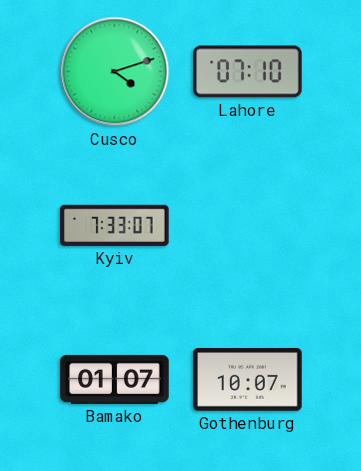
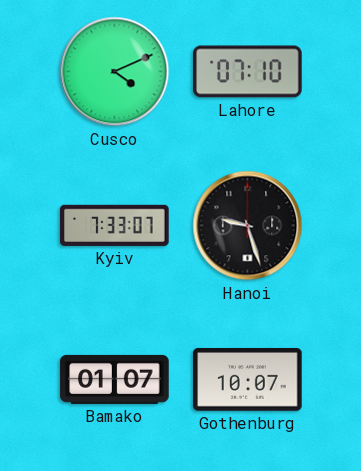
Cusco: 4:12 -> 4:11
Hanoi: none -> 9:27
